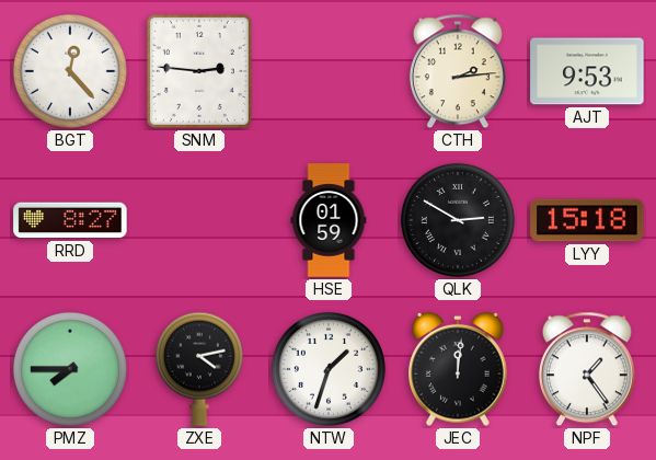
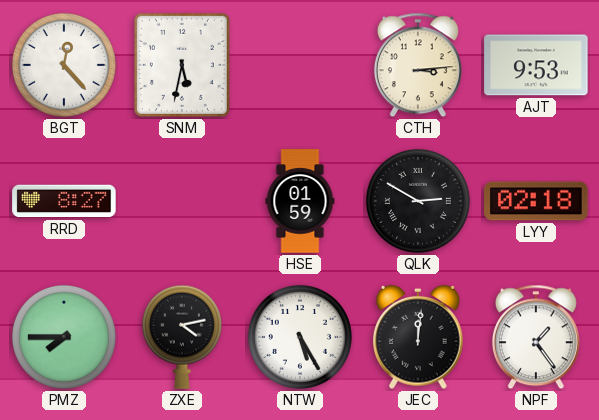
SNM: 2:46 -> 5:32
CTH: 2:14 -> 3:14
LYY: 15:18 -> 02:18
NTW: 1:33 -> 5:25
